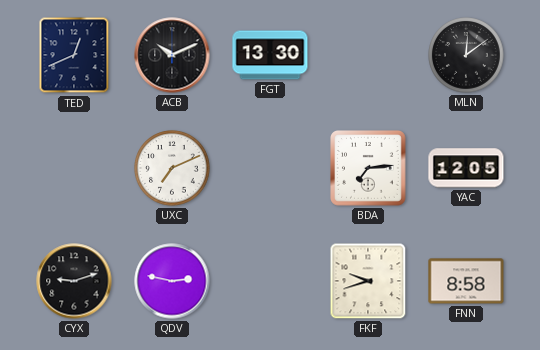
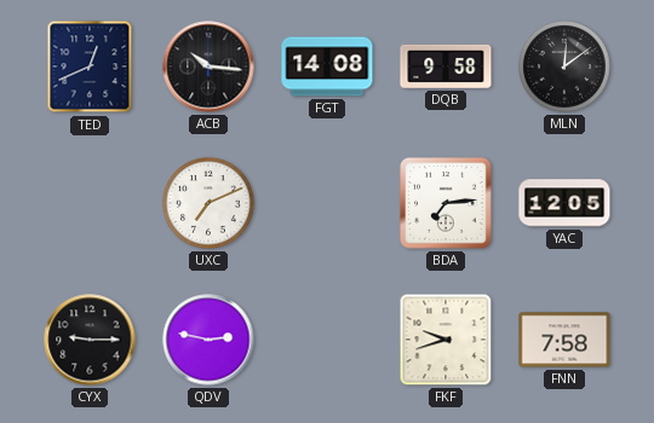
ACB: 10:11 -> 10:16
FGT: 13:30 -> 14:08
DQB: none -> 9:58
CYX: 9:12 -> 9:15
FNN: 8:58 -> 7:58
